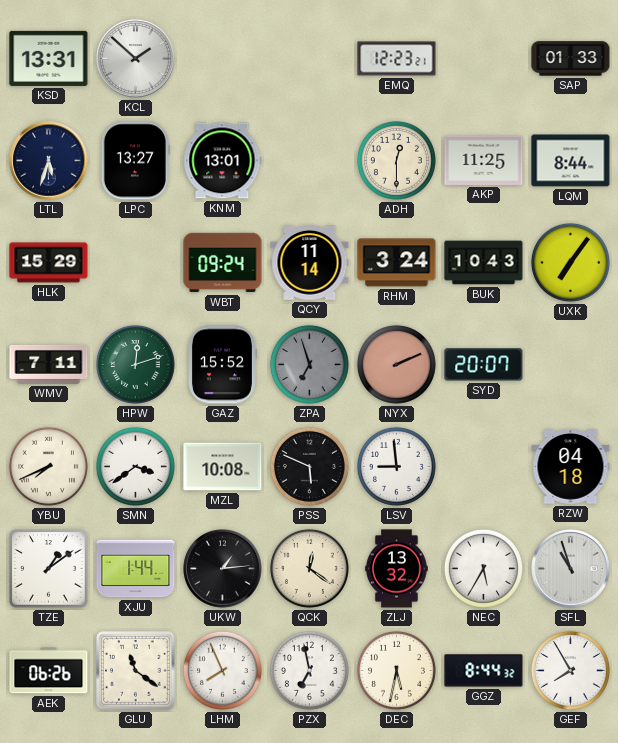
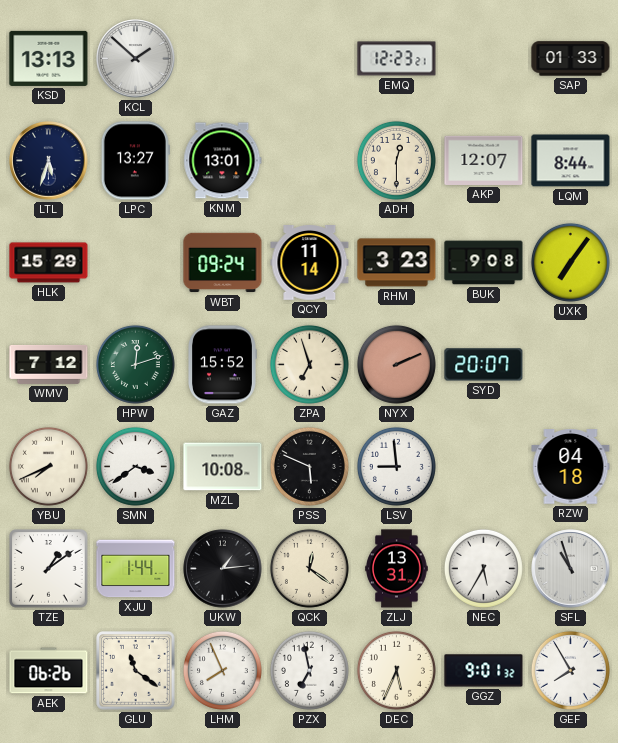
KSD: 13:31 -> 13:13
AKP: 11:25 -> 12:07
RHM: 3:24 -> 3:23
BUK: 10:43 -> 9:08
WMV: 7:11 -> 7:12
ZPA dial: grey -> cream
ZLJ: 13:32 -> 13:31
DEC: 5:32 -> 5:34
GGZ: 8:44 -> 9:01
